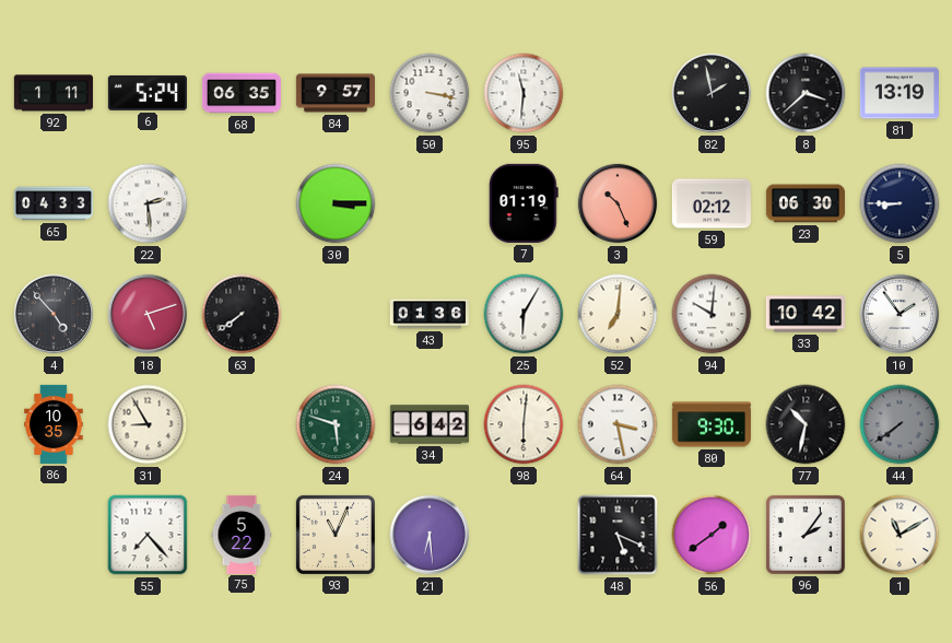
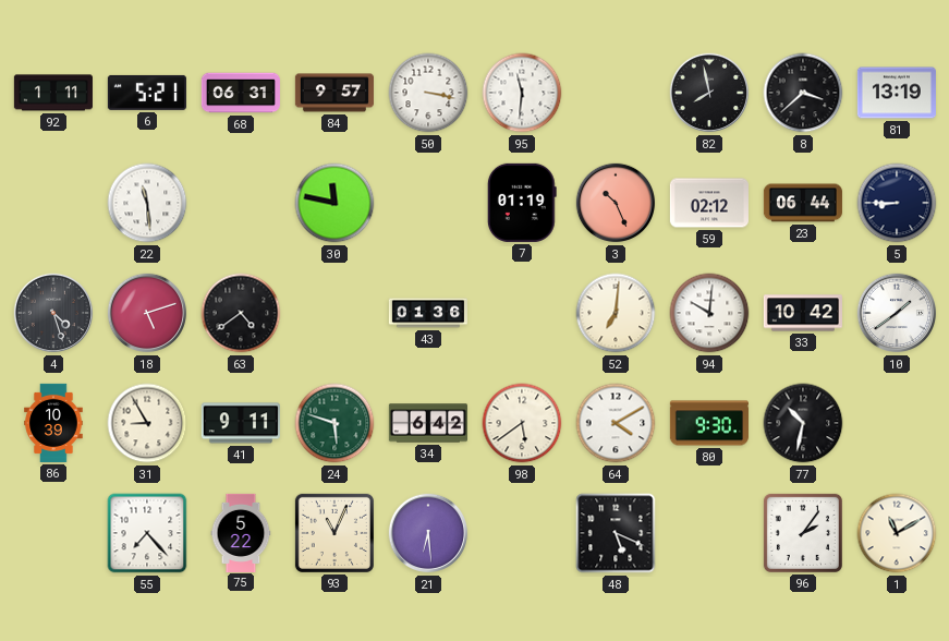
6: 5:24 -> 5:21
68: 06:35 -> 06:31
82: 1:58 -> 7:58
65: 04:33 -> none
22: 2:29 -> 11:29
30: 3:15 -> 11:47
23: 06:30 -> 06:44
4: 4:53 -> 4:27
63: 7:39 -> 4:39
25: 6:05 -> none
10: 1:54 -> 1:39
86: 10:35 -> 10:39
41: none -> 9:11
98: 6:01 -> 5:39
64: 3:28 -> 4:10
44: 7:39 -> none
56: 1:39 -> none
